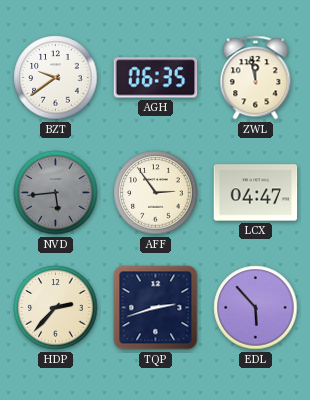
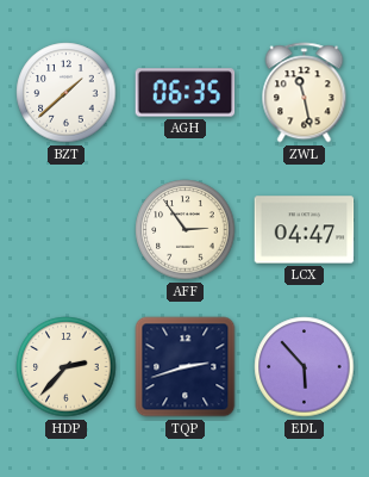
BZT: 9:39 -> 1:38
ZWL: 11:58 -> 11:28
NVD: 5:44 -> none
